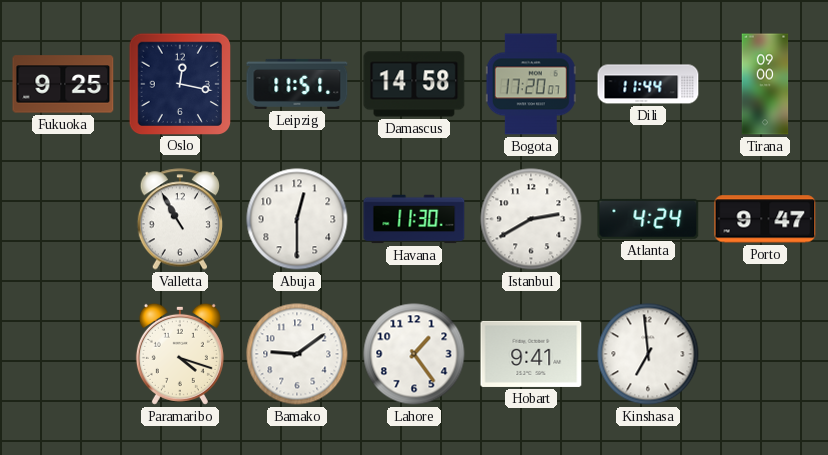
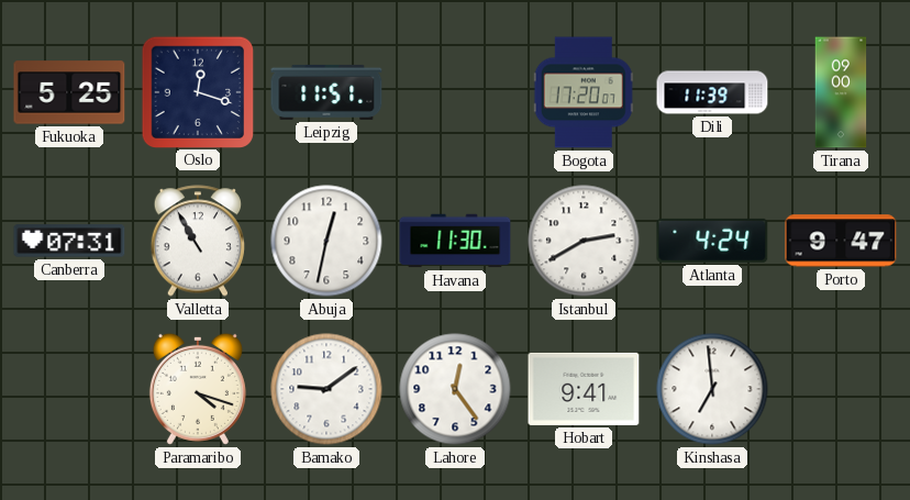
Fukuoka: 9:25 -> 5:25
Oslo: 12:17 -> 12:18
Damascus: 14:58 -> none
Dili: 11:44 -> 11:39
Canberra: none -> 07:31
Abuja: 12:30 -> 12:32
Lahore: 1:24 -> 12:24
